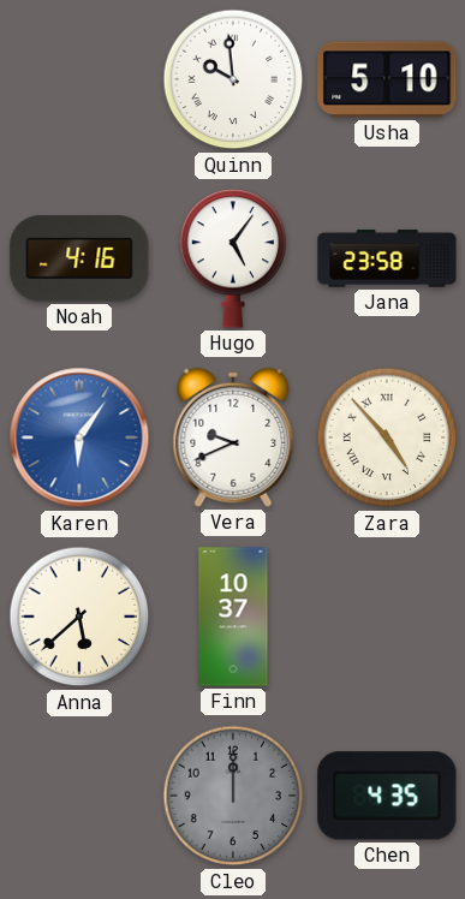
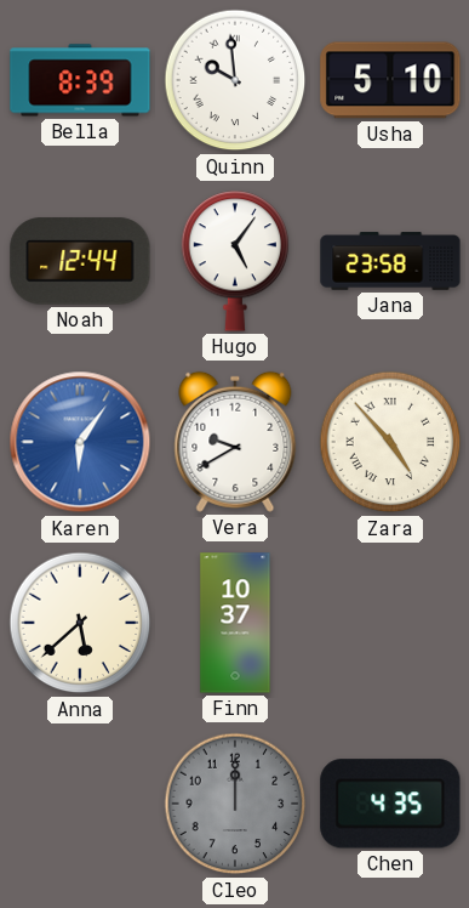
Bella: none -> 8:39
Noah: 4:16 -> 12:44
Vera: 9:41 -> 9:40
